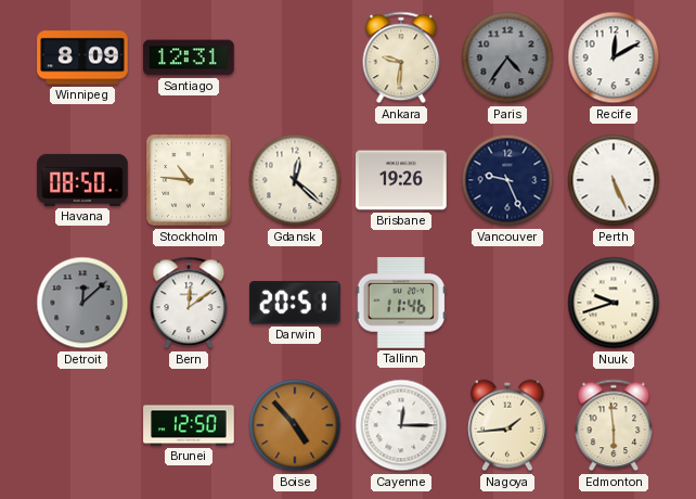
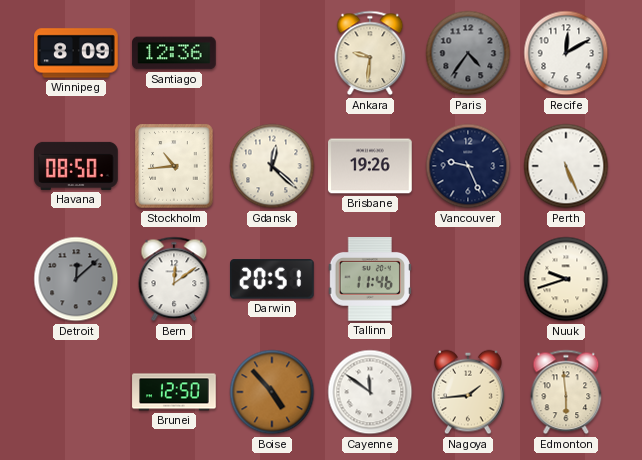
Santiago: 12:31 -> 12:36
Stockholm: 10:46 -> 10:44
Cayenne: 12:15 -> 11:51
